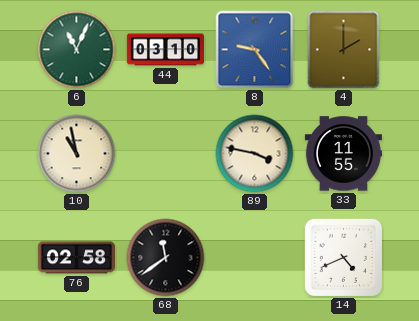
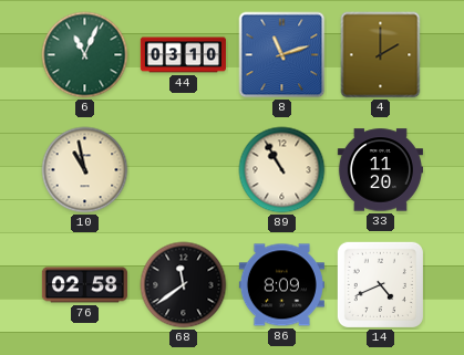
8: 9:24 -> 11:12
89: 3:47 -> 10:55
33: 11:55 -> 11:20
86: none -> 8:09
